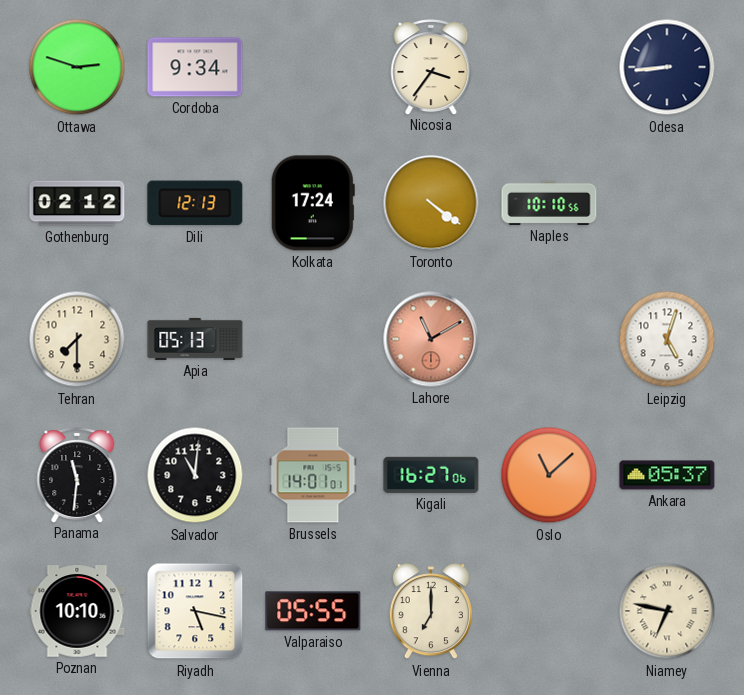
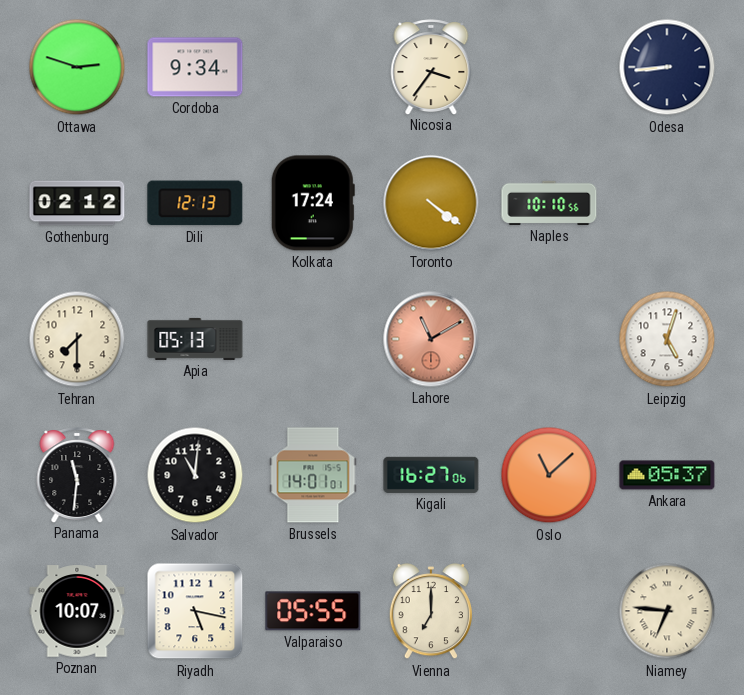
Poznan: 10:10 -> 10:07
Niamey: 6:47 -> 6:46
